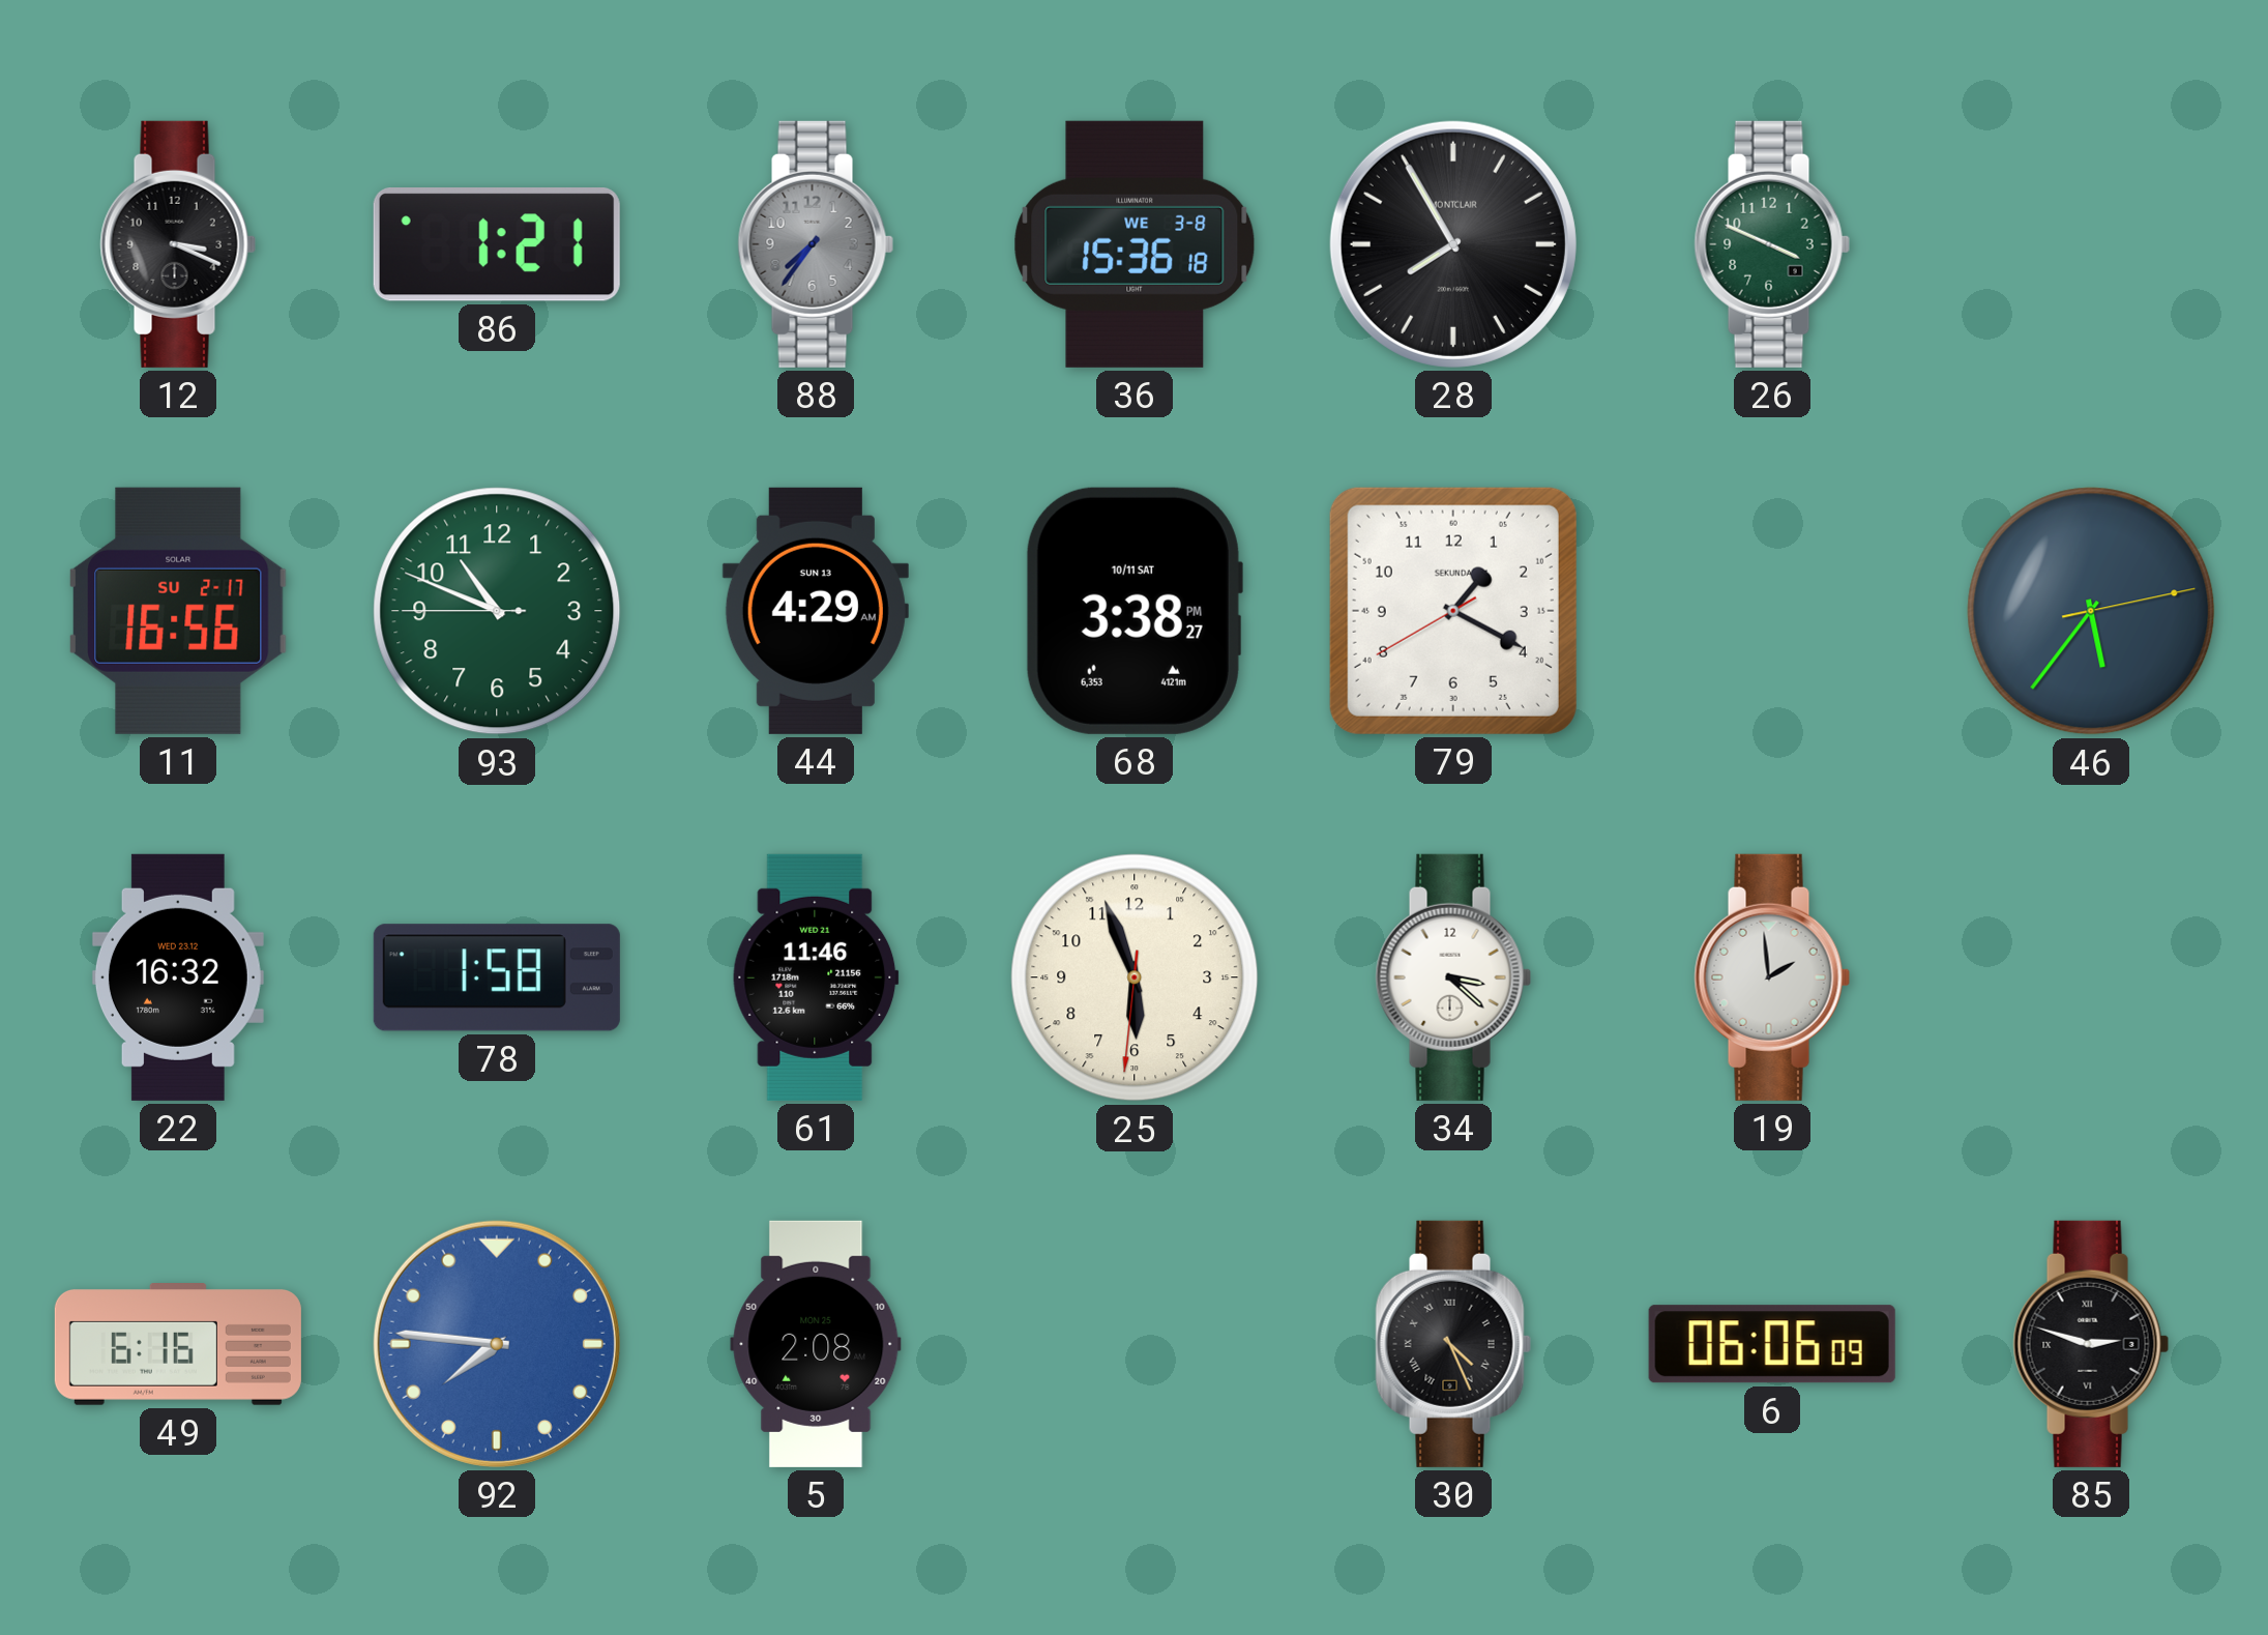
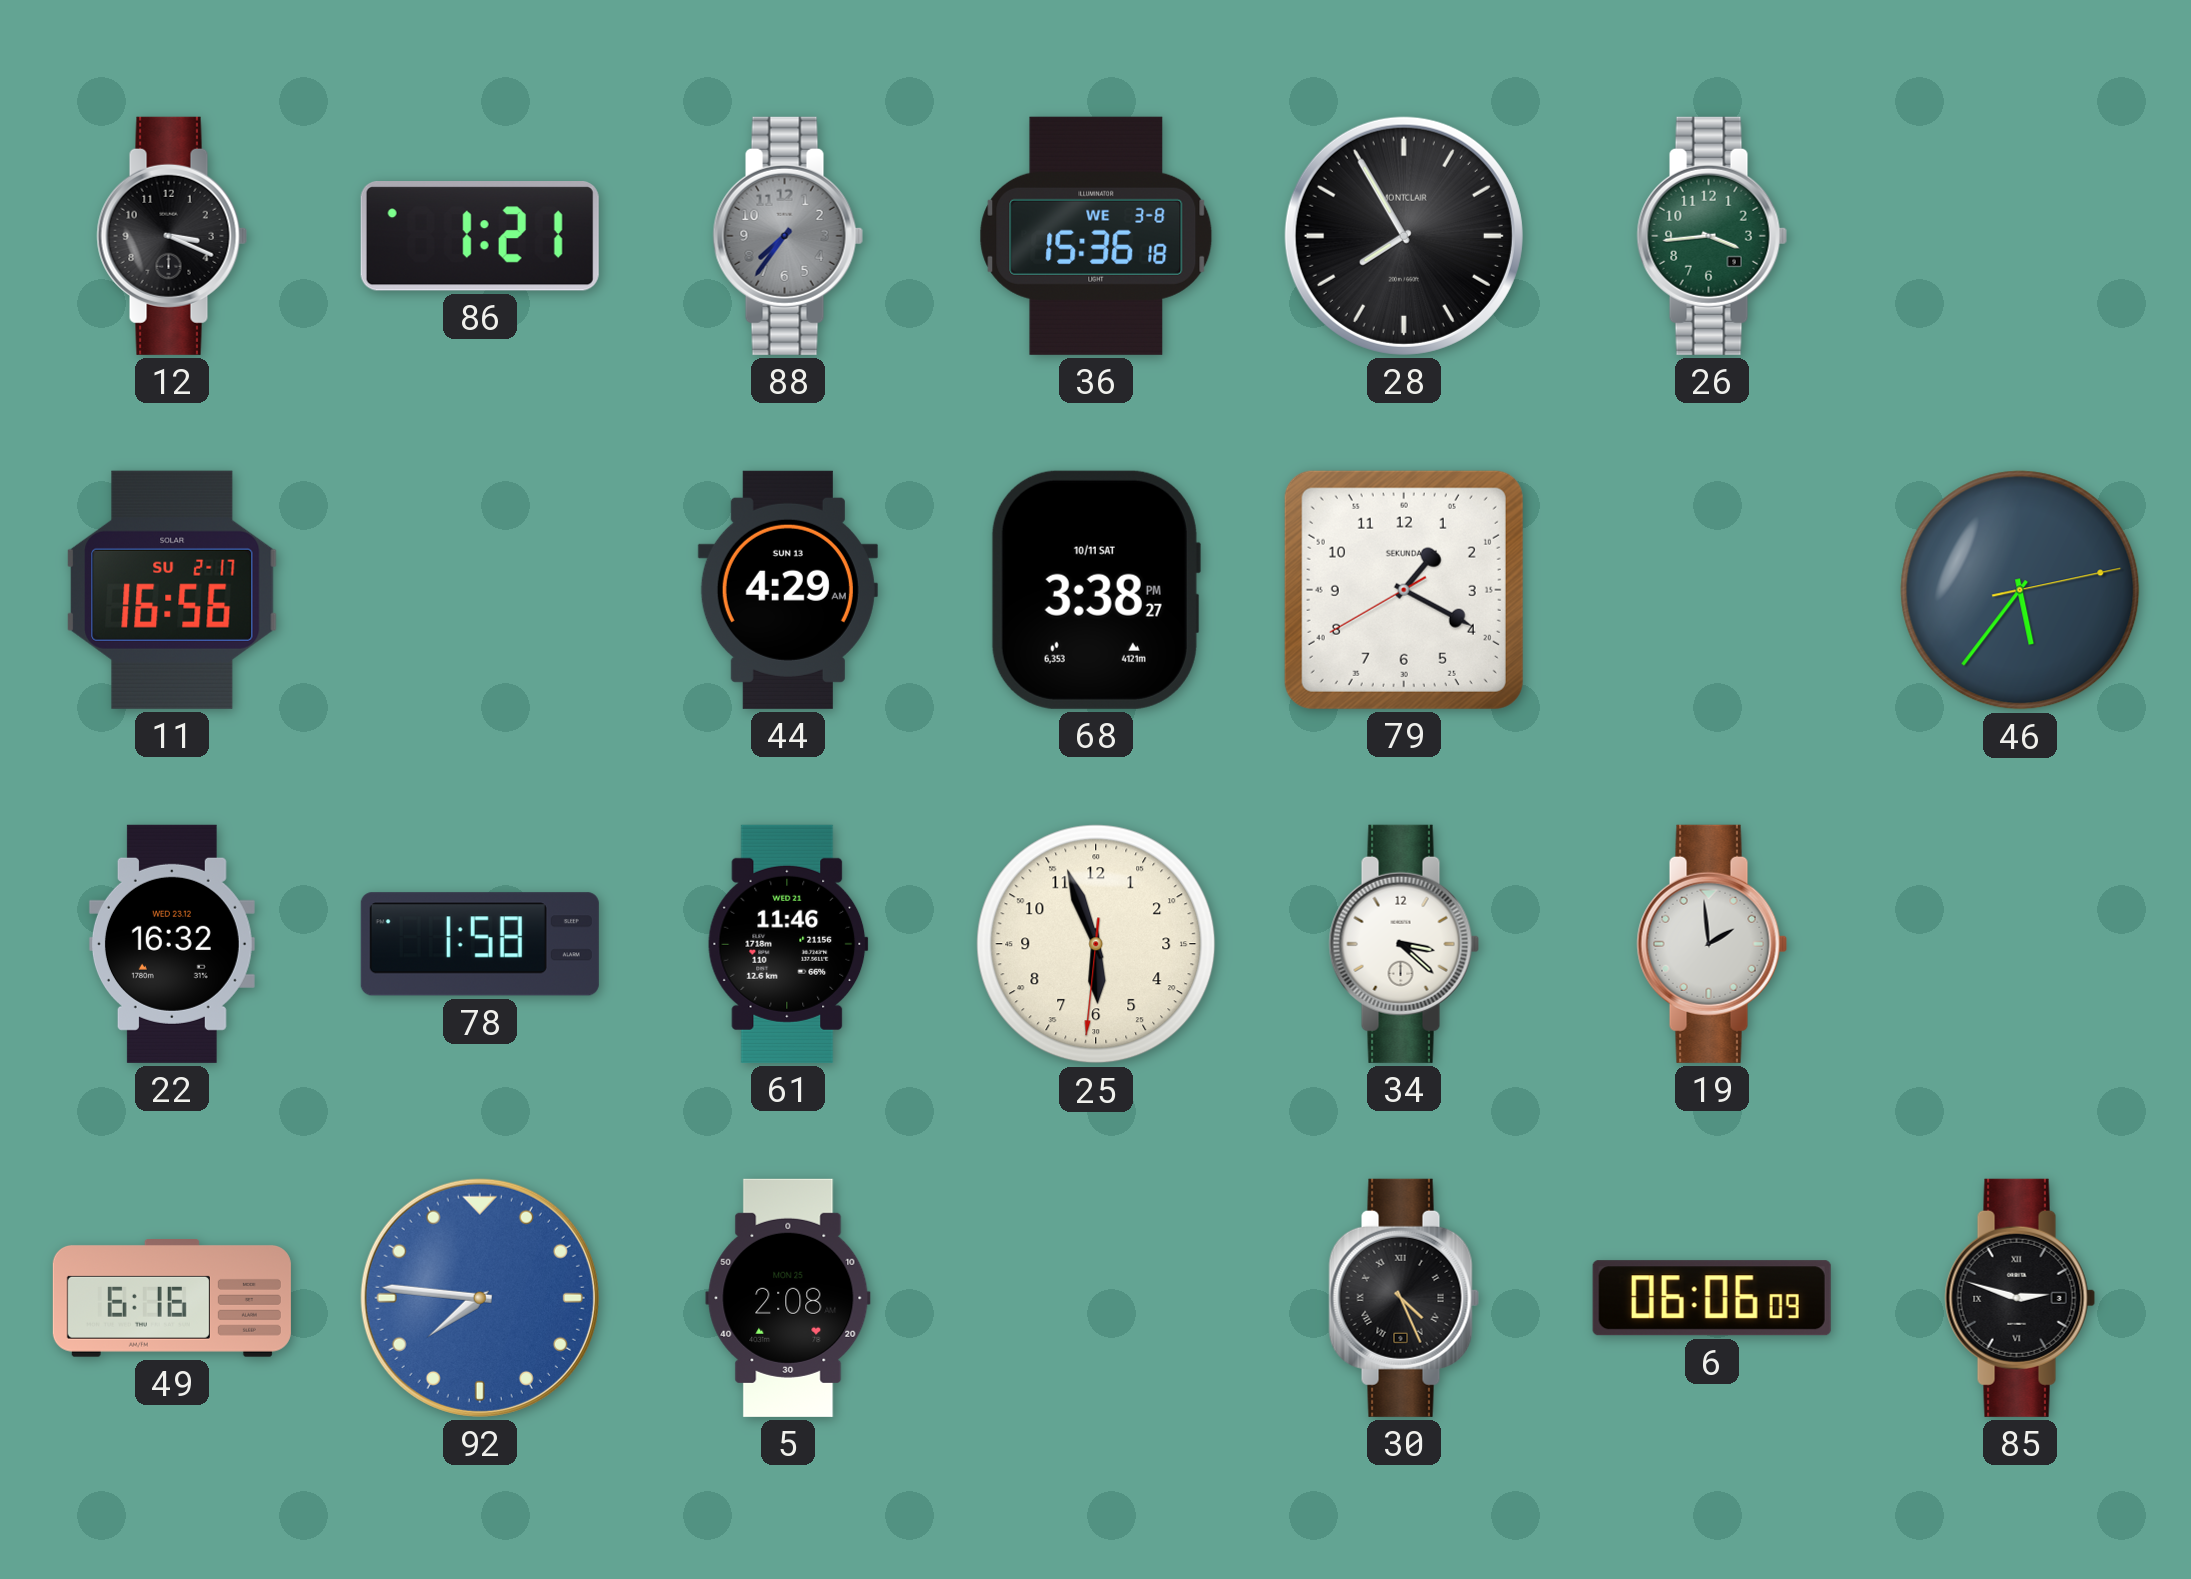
26: 3:49 -> 3:44
93: 10:48 -> none
